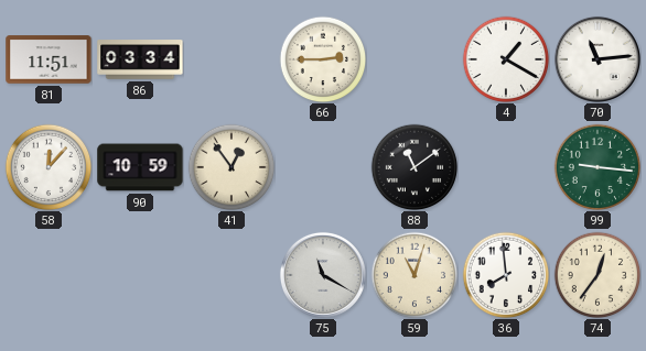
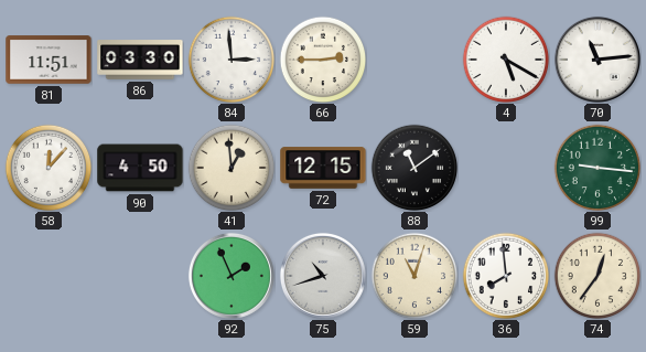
86: 03:34 -> 03:30
84: none -> 2:59
4: 1:20 -> 5:20
90: 10:59 -> 4:50
41: 12:54 -> 12:59
72: none -> 12:15
92: none -> 1:56
75: 11:20 -> 10:42
